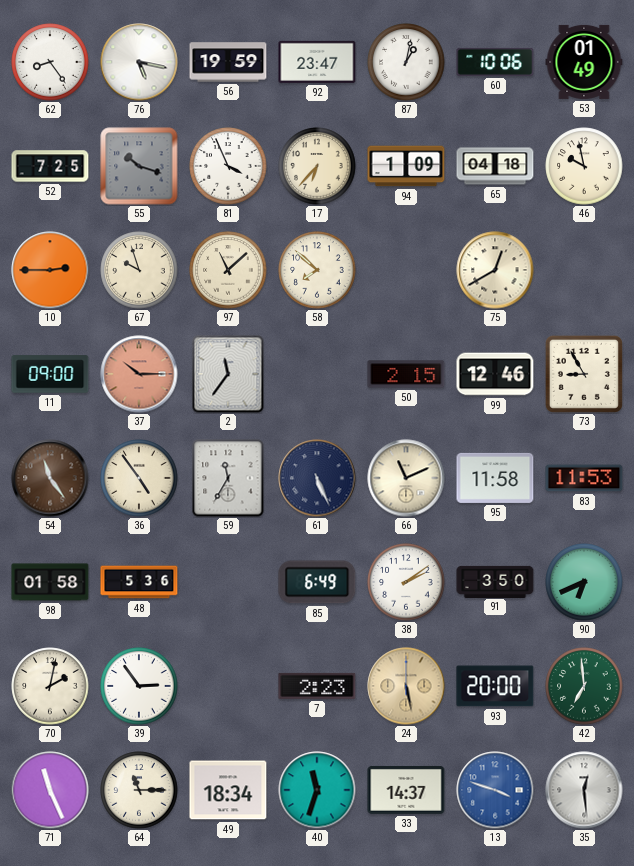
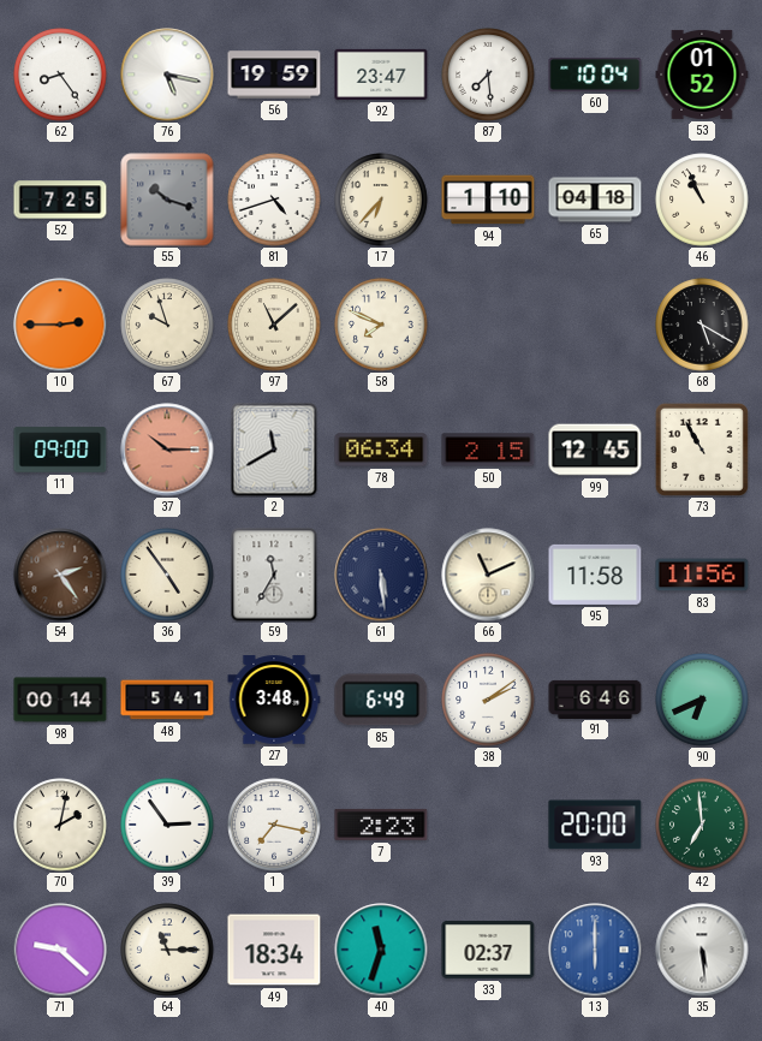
87: 1:02 -> 7:29
60: 10:06 -> 10:04
53: 01:49 -> 01:52
81: 3:56 -> 4:42
94: 1:09 -> 1:10
46: 9:58 -> 10:56
58: 7:52 -> 7:49
75: 12:40 -> none
68: none -> 5:20
2: 11:36 -> 11:40
78: none -> 06:34
99: 12:46 -> 12:45
73: 8:55 -> 10:55
54: 11:24 -> 2:24
61: 5:26 -> 5:29
83: 11:53 -> 11:56
98: 01:58 -> 00:14
48: 5:36 -> 5:41
27: none -> 3:48
91: 3:50 -> 6:46
1: none -> 7:17
24: 5:28 -> none
71: 11:26 -> 9:22
33: 14:37 -> 02:37
13: 3:48 -> 6:00
35: 12:29 -> 5:29
